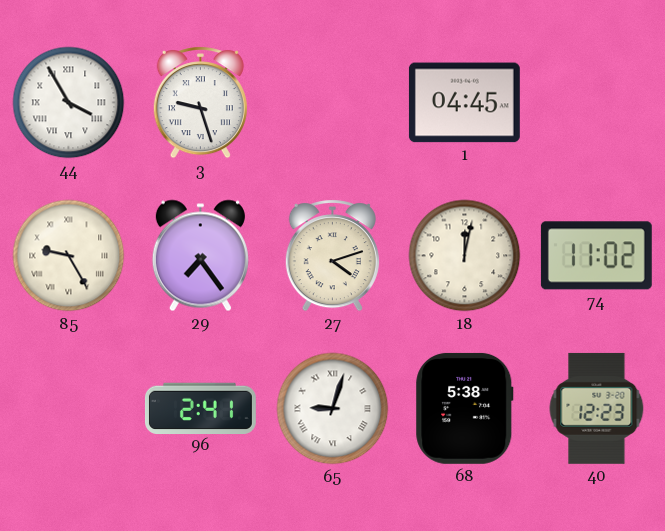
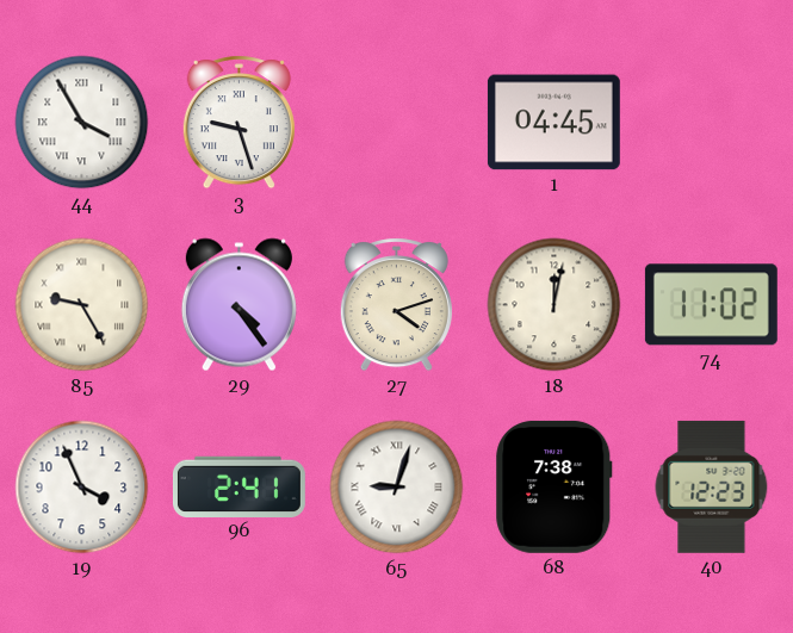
29: 7:24 -> 4:24
19: none -> 3:56
68: 5:38 -> 7:38
